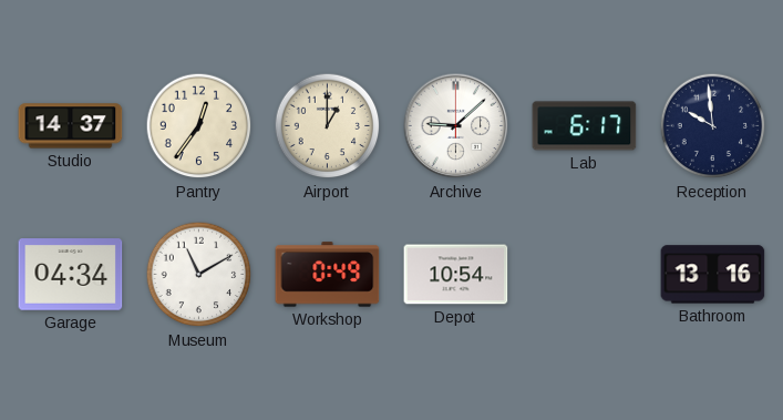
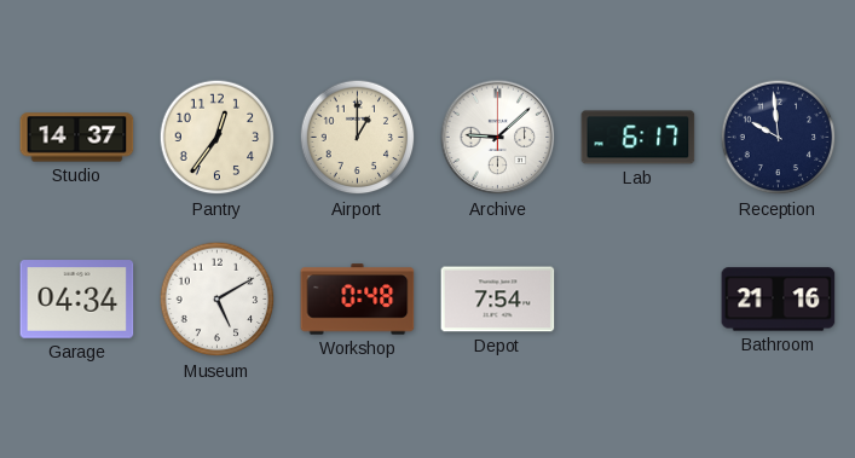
Museum: 11:10 -> 5:10
Workshop: 0:49 -> 0:48
Depot: 10:54 -> 7:54
Bathroom: 13:16 -> 21:16
